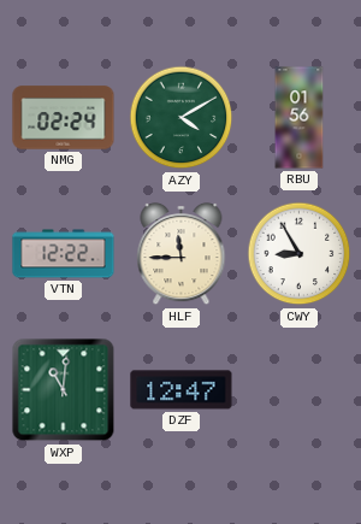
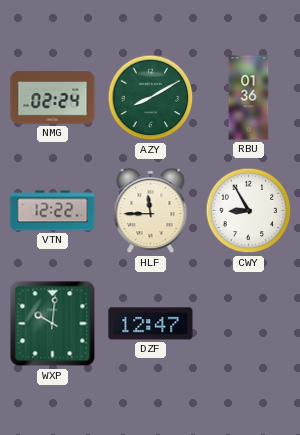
AZY: 4:10 -> 8:10
RBU: 01:56 -> 01:36
WXP: 11:01 -> 10:01
